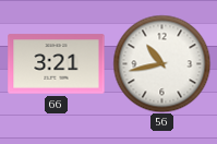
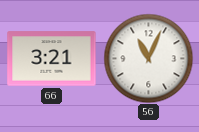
56: 10:43 -> 11:04
